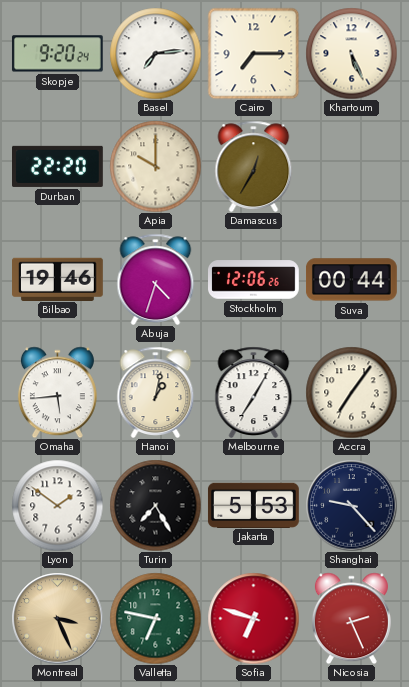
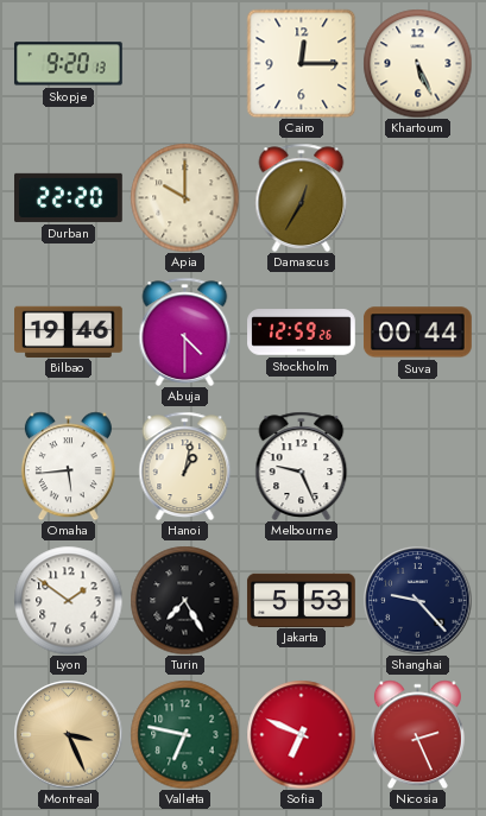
Skopje: 9:20:24 -> 9:20:13
Basel: 7:14 -> none
Cairo: 7:15 -> 12:15
Abuja: 4:33 -> 4:30
Stockholm: 12:06 -> 12:59
Melbourne: 7:05 -> 9:26
Accra: 7:06 -> none
Sofia: 6:48 -> 6:49
